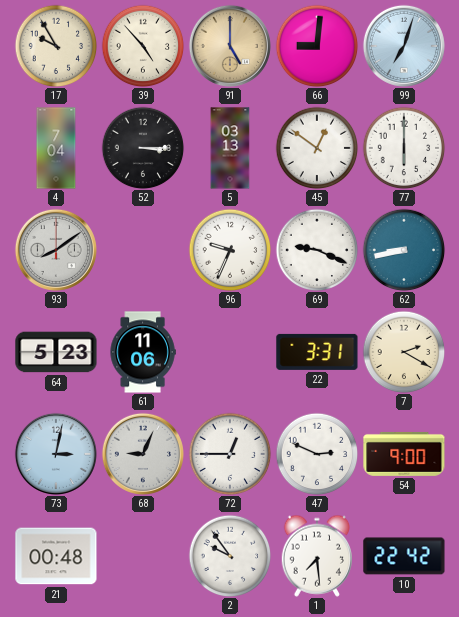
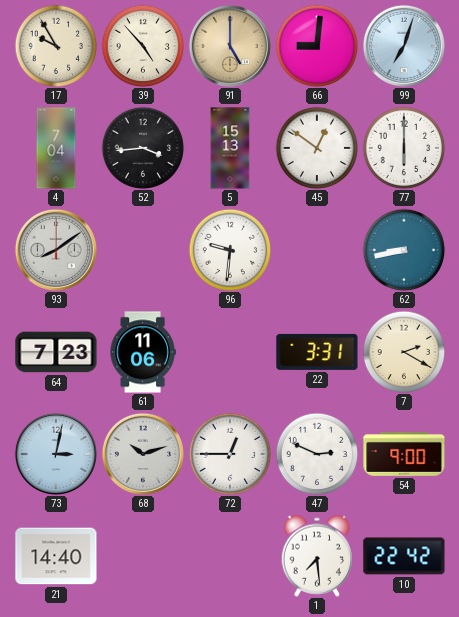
52: 3:15 -> 3:44
5: 03:13 -> 15:13
96: 9:34 -> 9:31
69: 9:19 -> none
64: 5:23 -> 7:23
68: 9:04 -> 10:12
21: 00:48 -> 14:40
2: 9:54 -> none
